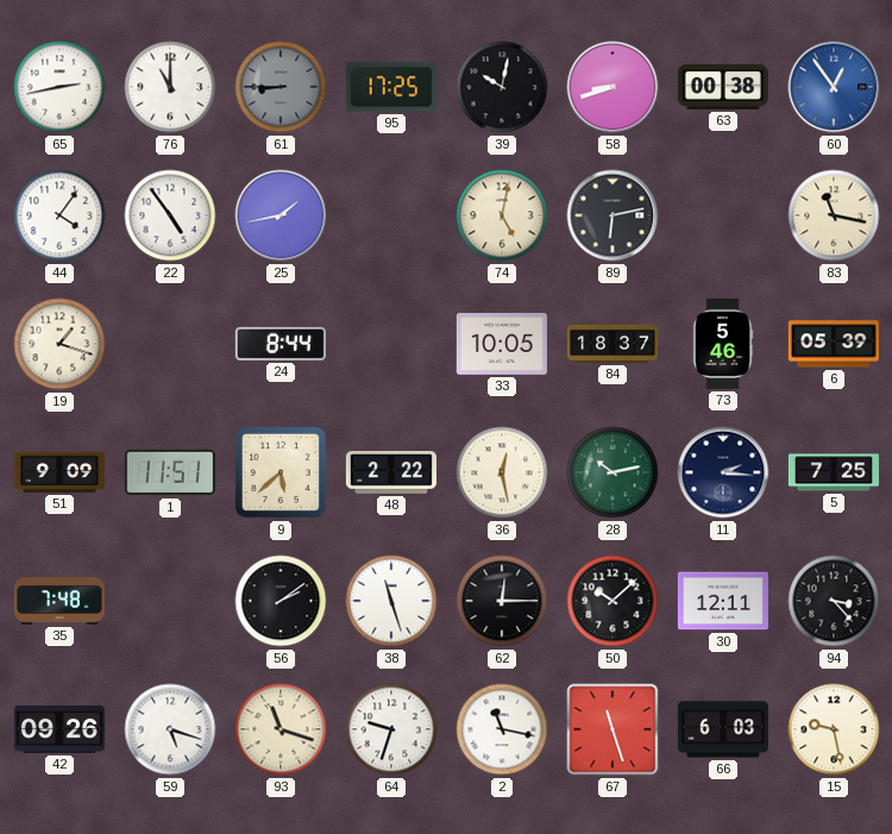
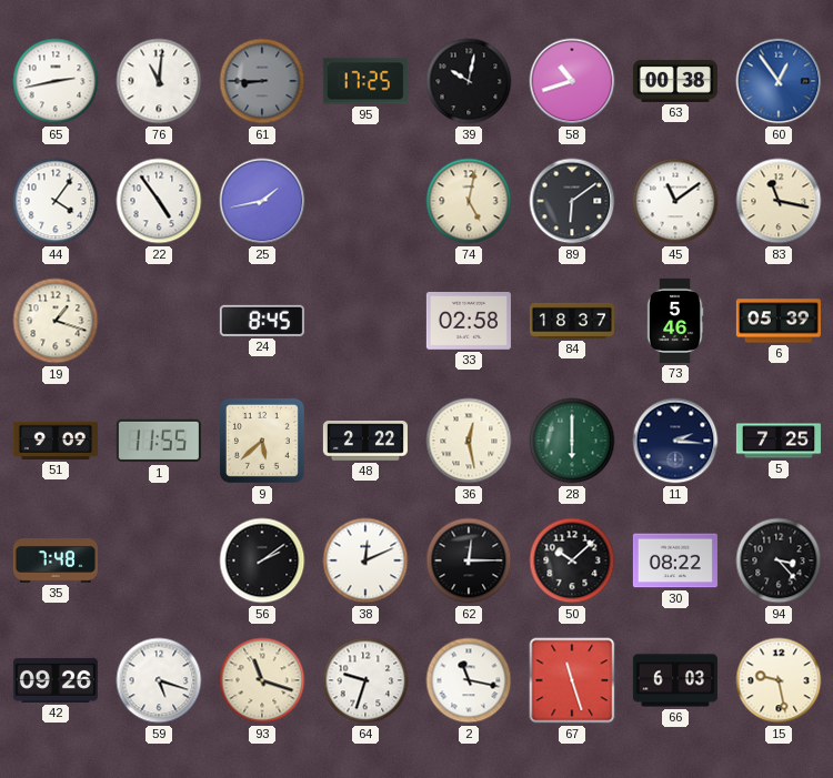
76: 11:00 -> 11:01
58: 8:42 -> 10:42
89: 6:13 -> 6:09
45: none -> 11:09
24: 8:44 -> 8:45
33: 10:05 -> 02:58
1: 11:51 -> 11:55
28: 10:13 -> 6:00
38: 11:27 -> 12:11
30: 12:11 -> 08:22
